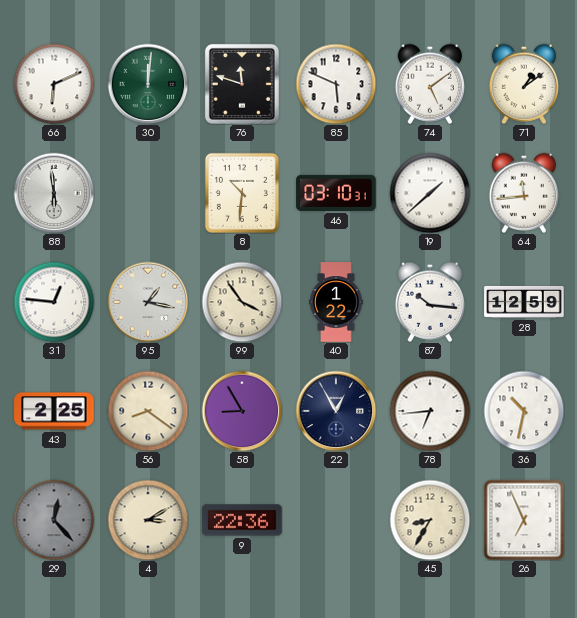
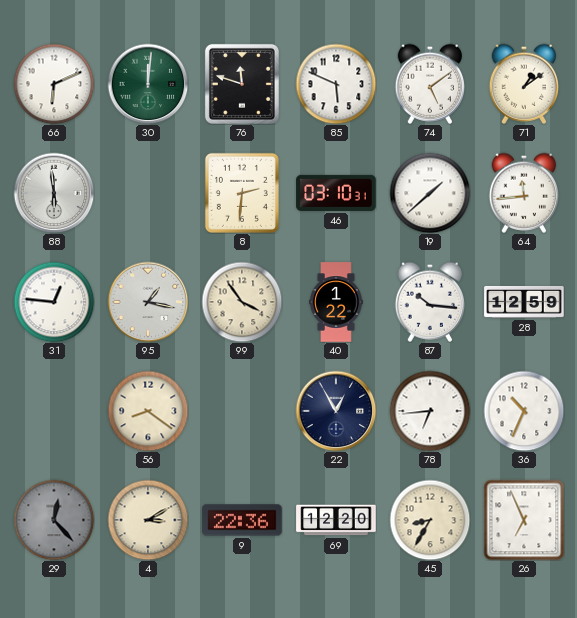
8: 10:31 -> 2:31
43: 2:25 -> none
58: 8:55 -> none
36: 10:32 -> 10:34
69: none -> 12:20
